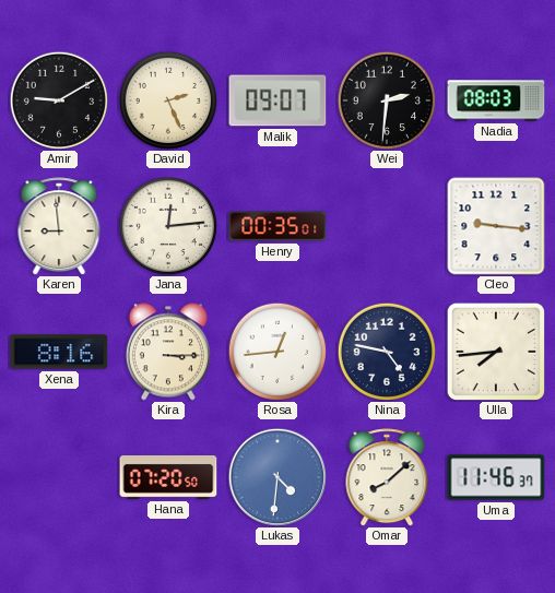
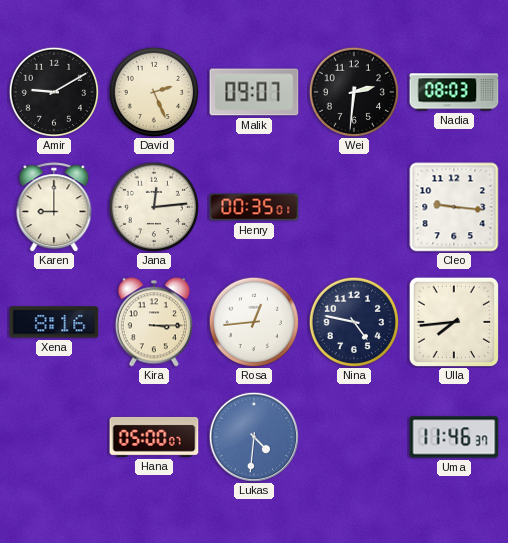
Karen: 8:59 -> 9:00
Hana: 07:20 -> 05:00
Omar: 8:08 -> none
